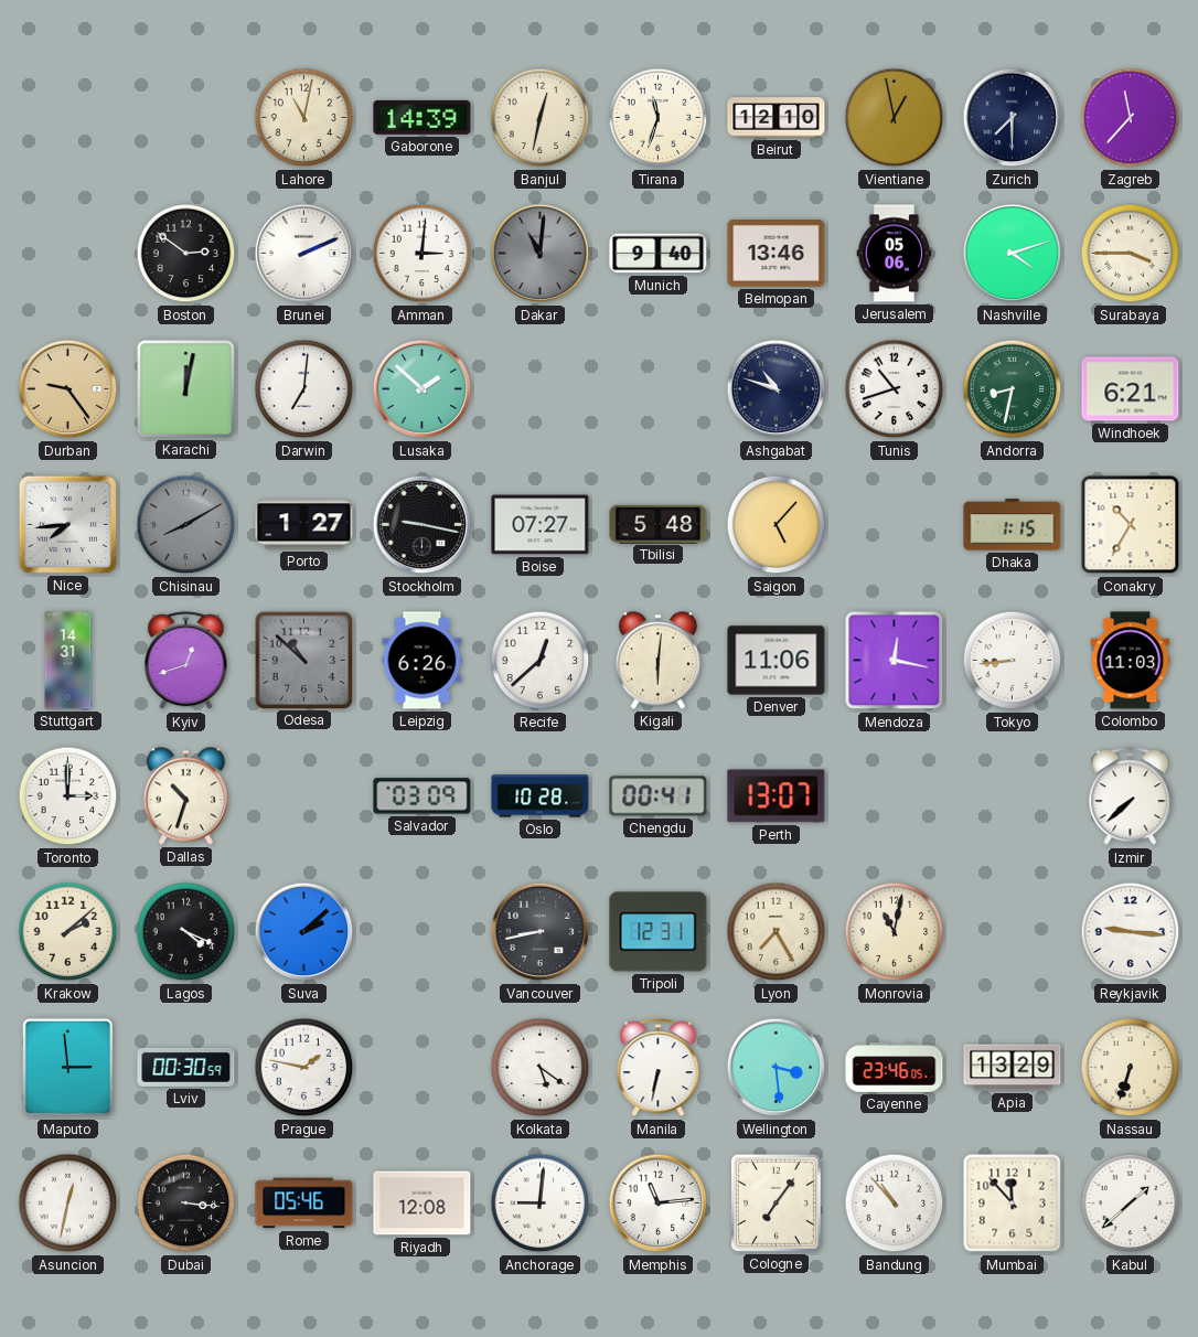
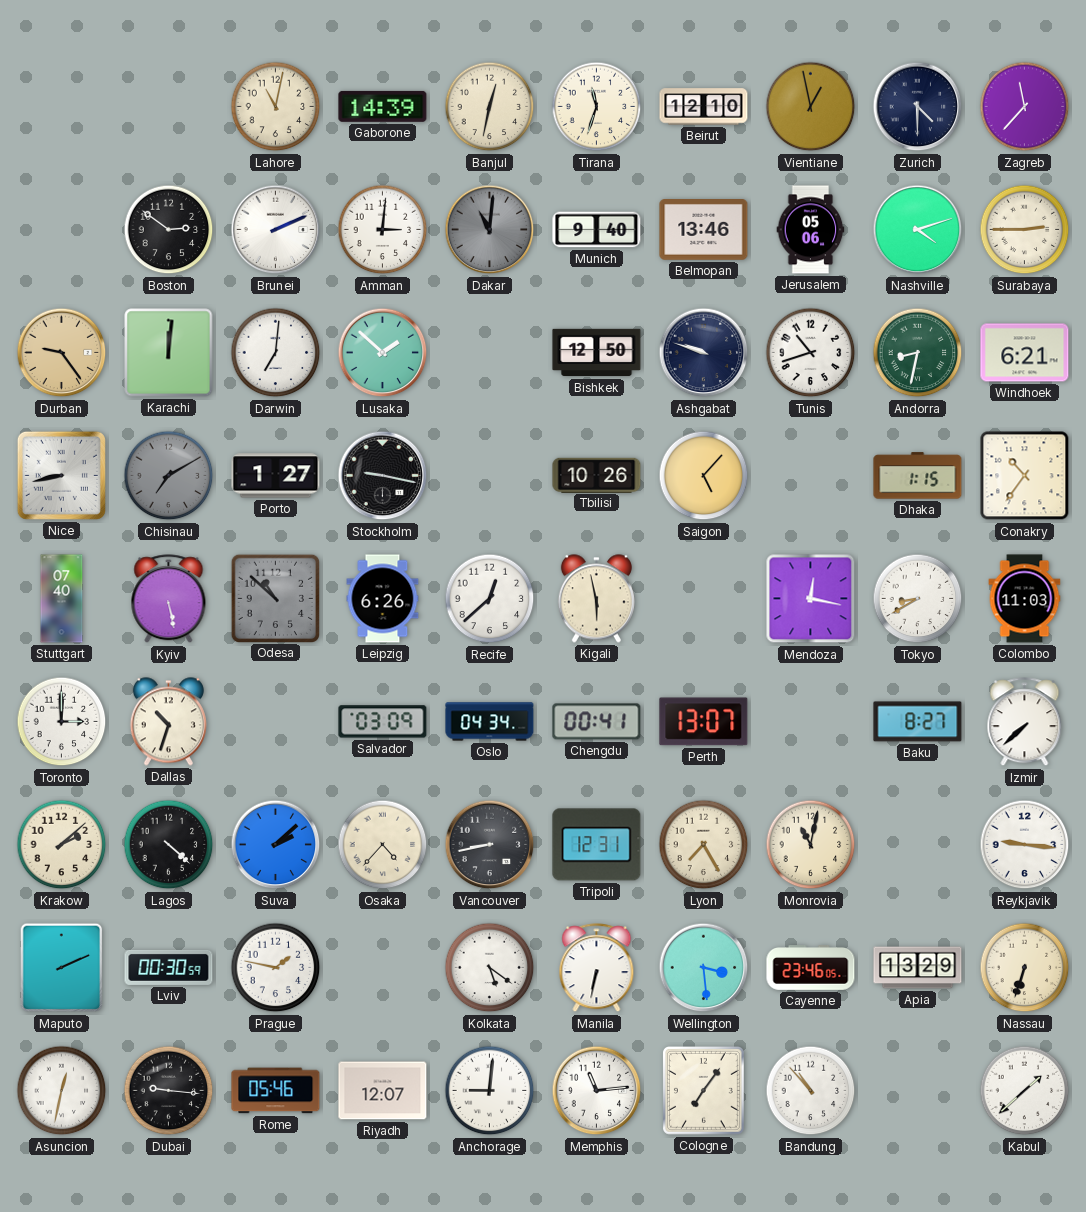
Zurich: 7:30 -> 4:30
Surabaya: 3:45 -> 2:45
Karachi: 12:02 -> 12:01
Bishkek: none -> 12:50
Ashgabat: 10:48 -> 9:48
Nice: 7:44 -> 8:43
Chisinau: 8:10 -> 7:10
Boise: 07:27 -> none
Tbilisi: 5:48 -> 10:26
Conakry: 10:35 -> 10:36
Stuttgart: 14:31 -> 07:40
Kyiv: 12:42 -> 5:28
Kigali: 6:01 -> 5:58
Denver: 11:06 -> none
Tokyo: 8:44 -> 8:40
Oslo: 10:28 -> 04:34
Baku: none -> 8:27
Lagos: 4:19 -> 4:22
Osaka: none -> 4:37
Maputo: 2:59 -> 2:11
Dubai: 3:16 -> 9:16
Riyadh: 12:08 -> 12:07
Mumbai: 11:53 -> none
